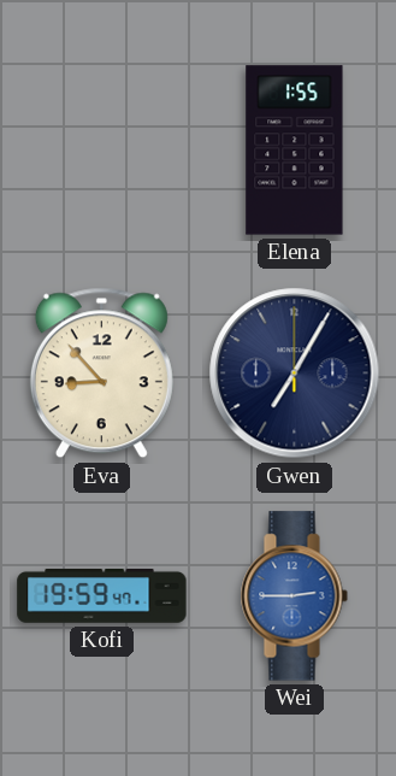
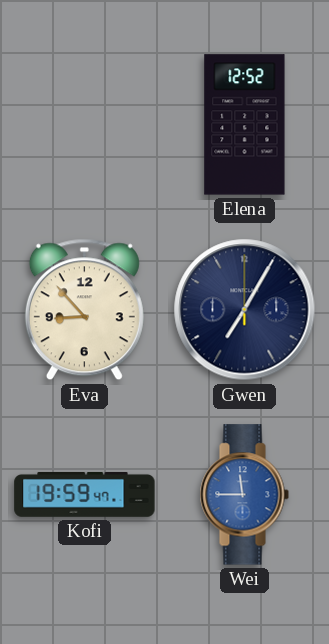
Elena: 1:55 -> 12:52
Wei: 2:45 -> 11:45
